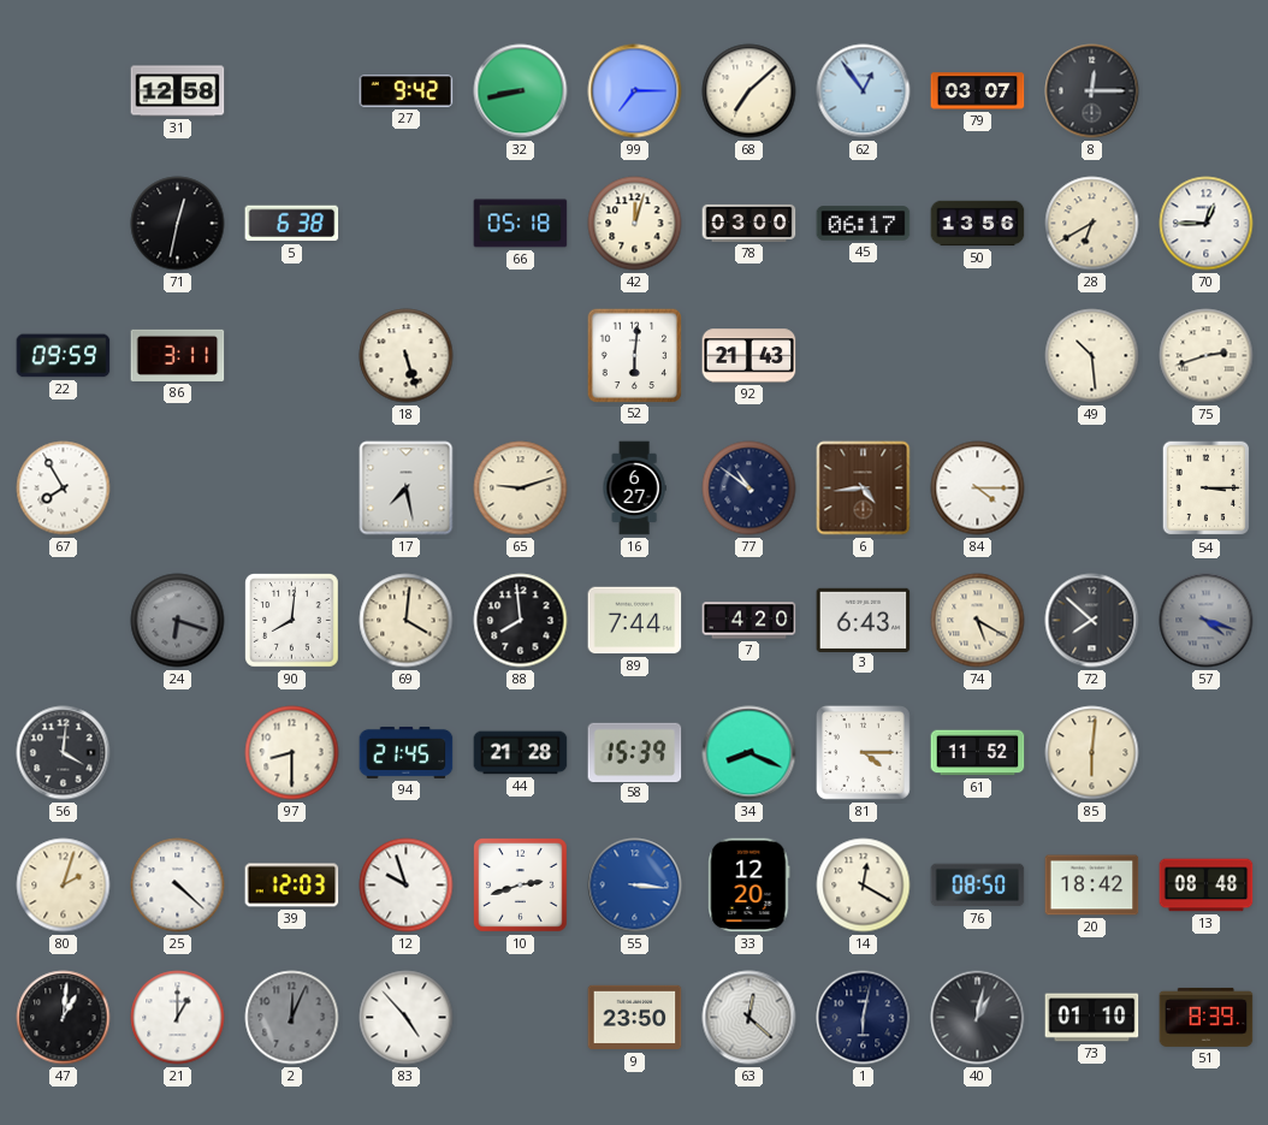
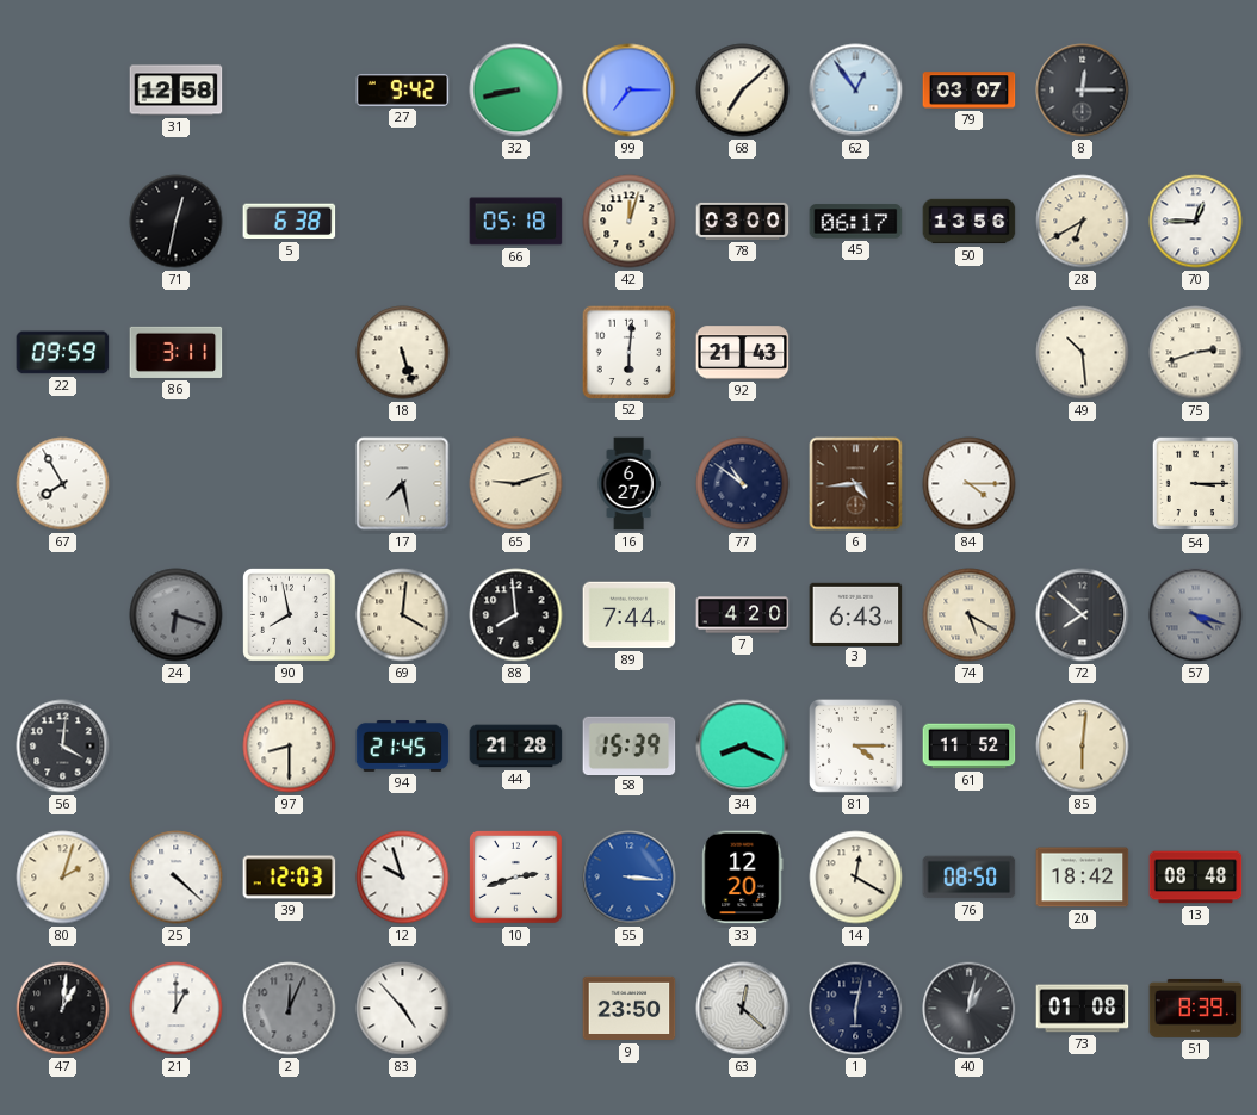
90: 8:01 -> 7:58
73: 01:10 -> 01:08
